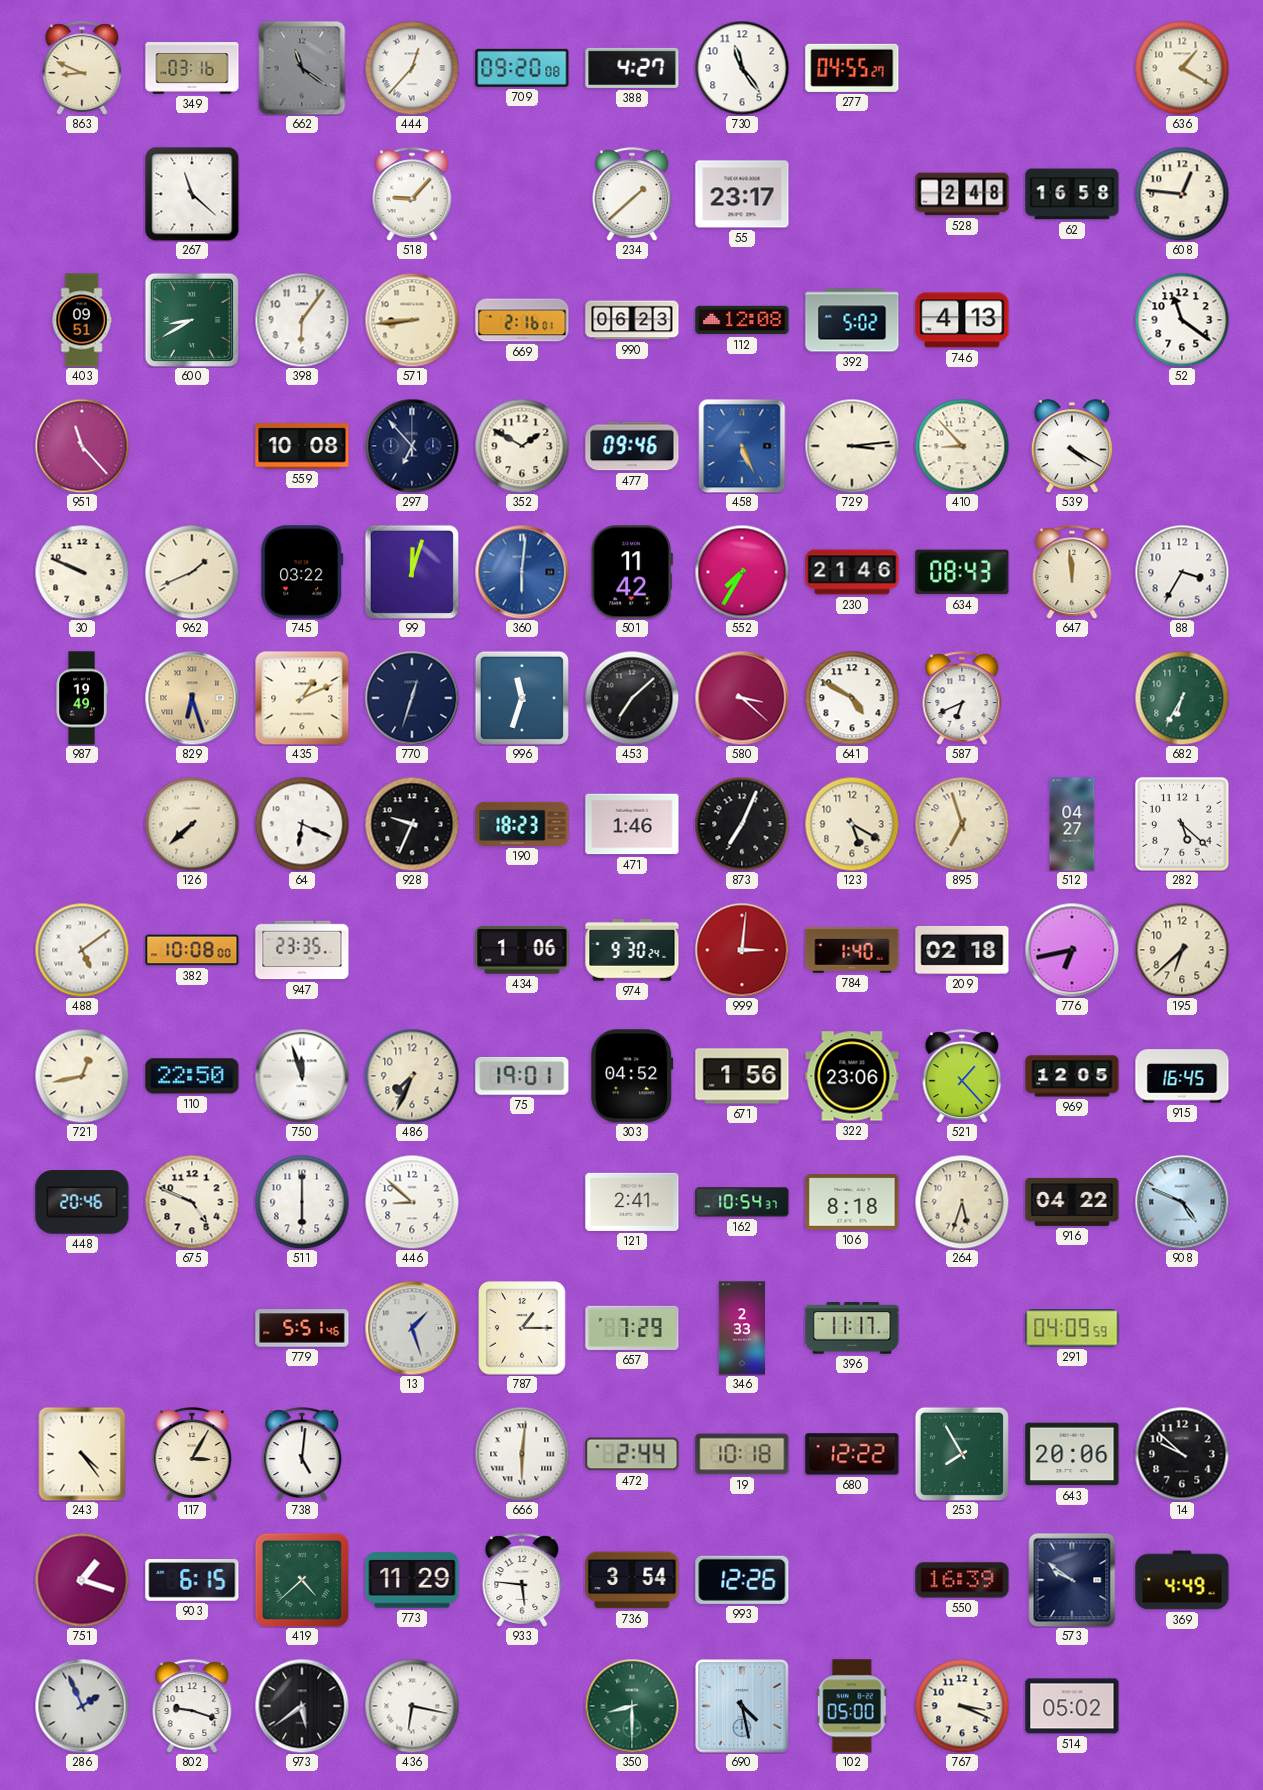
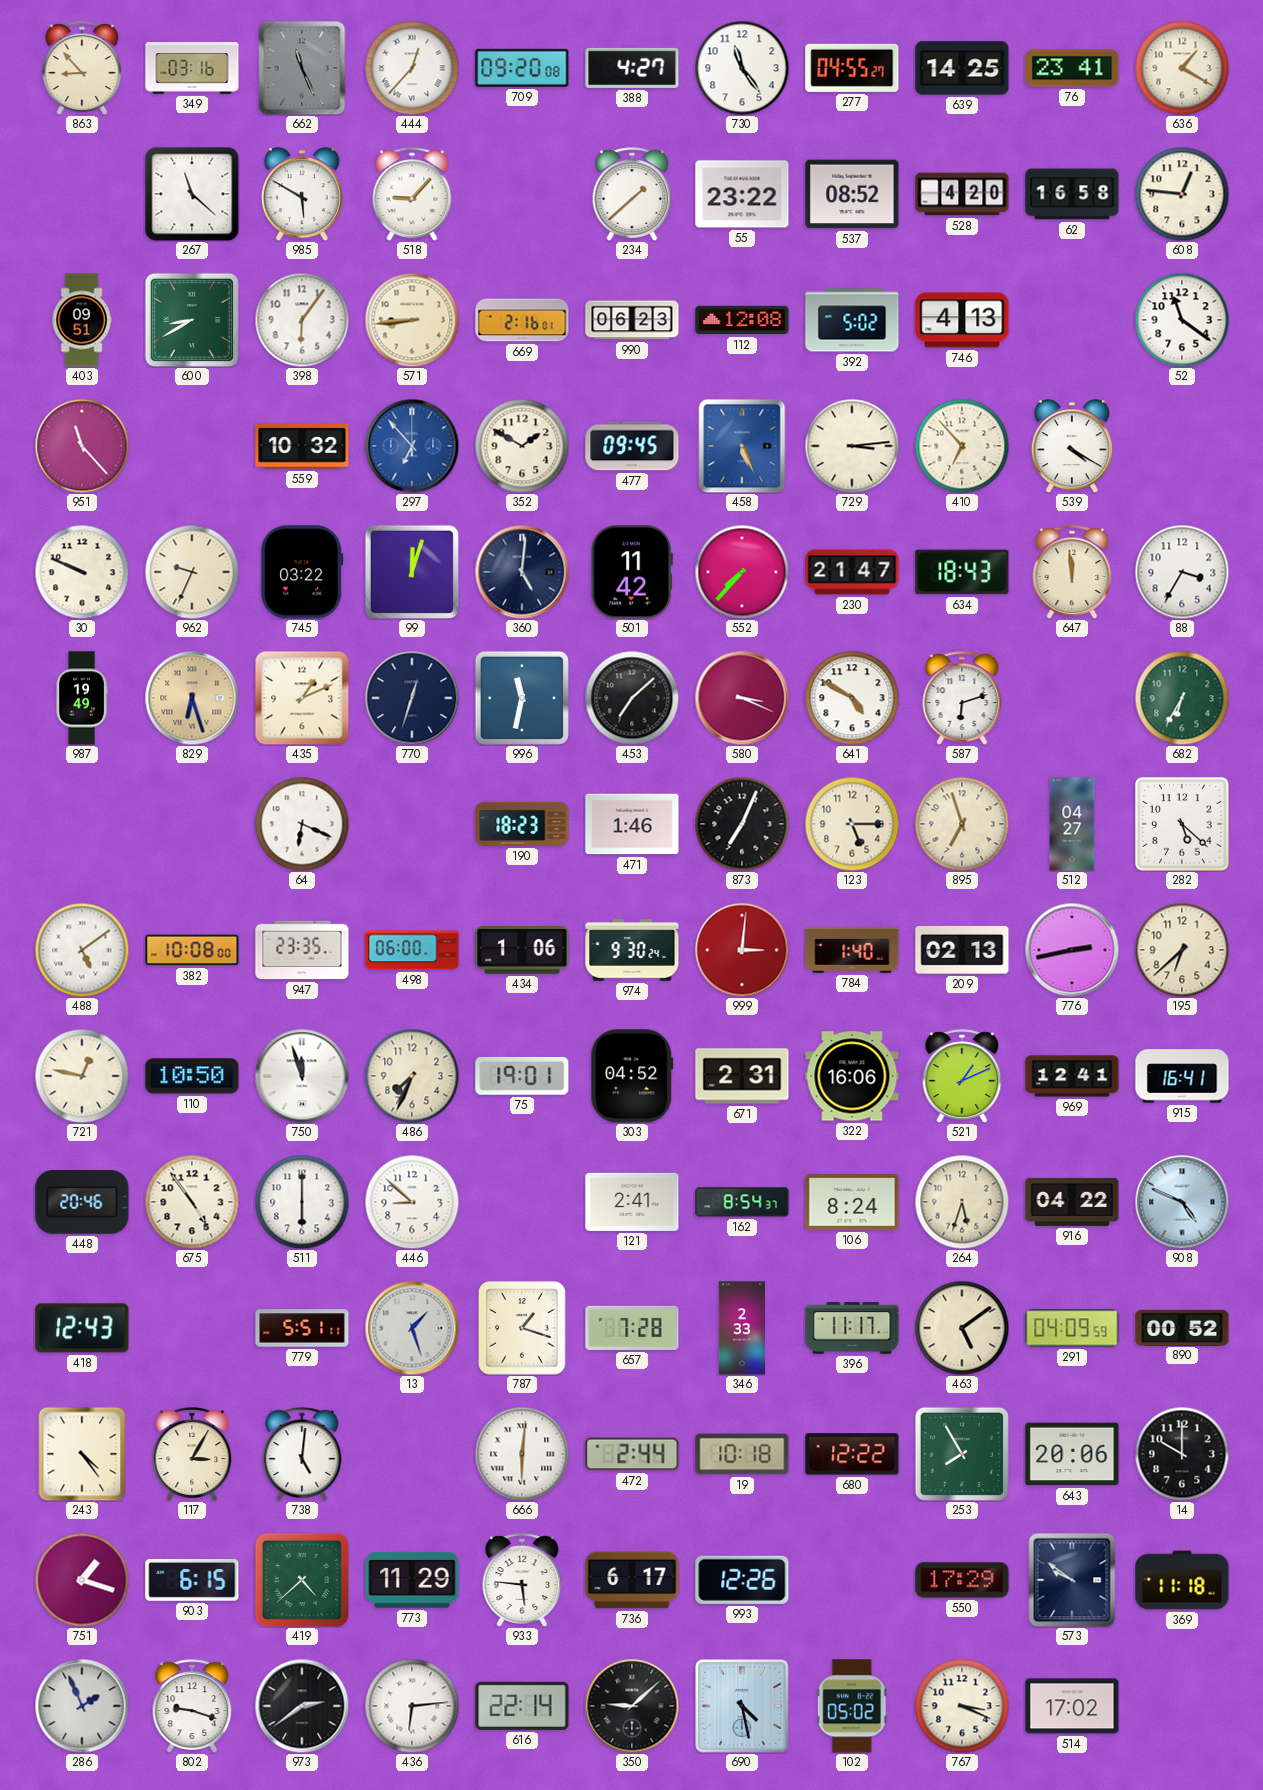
863: 8:49 -> 8:53
662: 11:21 -> 11:26
639: none -> 14:25
76: none -> 23:41
985: none -> 5:50
55: 23:17 -> 23:22
537: none -> 08:52
528: 2:48 -> 4:20
559: 10:08 -> 10:32
297 dial: navy -> blue
477: 09:46 -> 09:45
410: 8:53 -> 6:53
962: 1:41 -> 9:34
360: 6:01 -> 5:01
360 dial: blue -> navy
552: 7:35 -> 7:37
230: 21:46 -> 21:47
634: 08:43 -> 18:43
996: 11:33 -> 11:32
580: 3:22 -> 3:19
587: 6:41 -> 6:12
126: 7:38 -> none
928: 9:34 -> none
123: 5:20 -> 5:15
498: none -> 06:00
209: 02:18 -> 02:13
776: 6:43 -> 2:43
721: 12:43 -> 12:47
110: 22:50 -> 10:50
671: 1:56 -> 2:31
322: 23:06 -> 16:06
521: 1:23 -> 1:11
969: 12:05 -> 12:41
915: 16:45 -> 16:41
675: 4:49 -> 4:54
162: 10:54 -> 8:54
106: 8:18 -> 8:24
418: none -> 12:43
779: 5:51:46 -> 5:51:11
787: 1:15 -> 1:18
657: 7:29 -> 7:28
463: none -> 5:09
890: none -> 00:52
14: 9:52 -> 10:00
736: 3:54 -> 6:17
550: 16:39 -> 17:29
369: 4:49 -> 11:18
973: 5:39 -> 2:39
436: 6:17 -> 6:14
616: none -> 22:14
350: 8:30 -> 9:08
350 dial: green -> black
102: 05:00 -> 05:02
514: 05:02 -> 17:02
